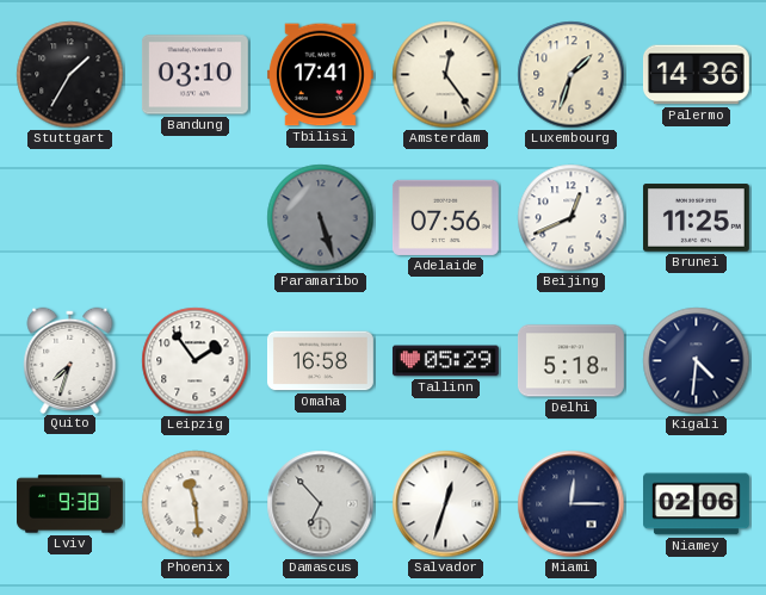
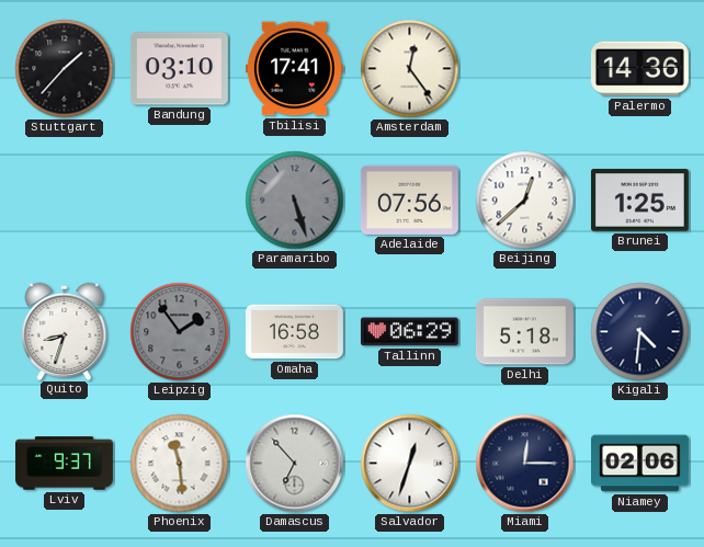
Stuttgart: 1:35 -> 1:37
Luxembourg: 1:33 -> none
Beijing: 12:41 -> 12:38
Brunei: 11:25 -> 1:25
Quito: 7:33 -> 8:33
Leipzig dial: white -> grey
Tallinn: 05:29 -> 06:29
Lviv: 9:38 -> 9:37
